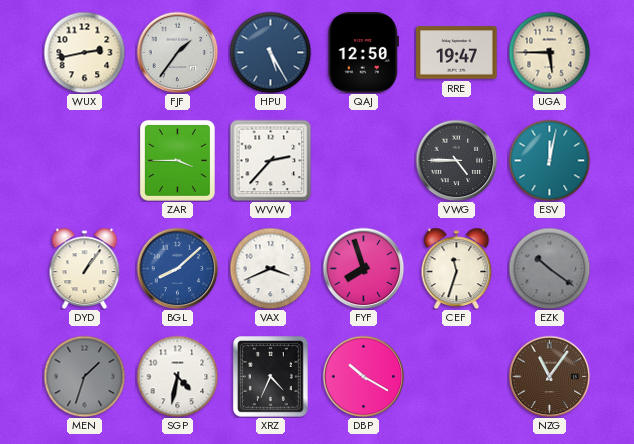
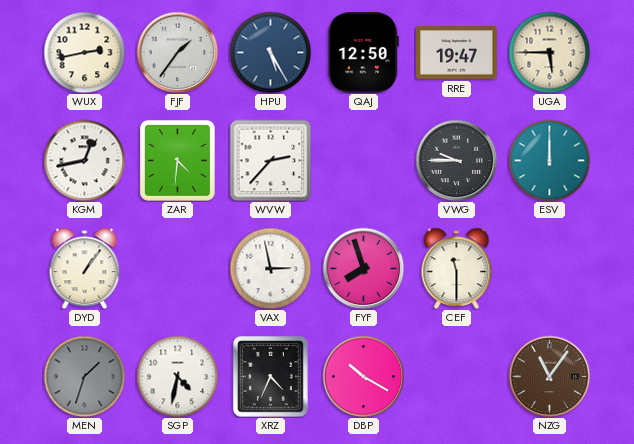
KGM: none -> 12:43
ZAR: 3:45 -> 4:31
VWG: 4:45 -> 9:45
ESV: 12:02 -> 12:00
BGL: 8:08 -> none
VAX: 3:41 -> 2:58
CEF: 11:33 -> 11:30
EZK: 10:21 -> none
